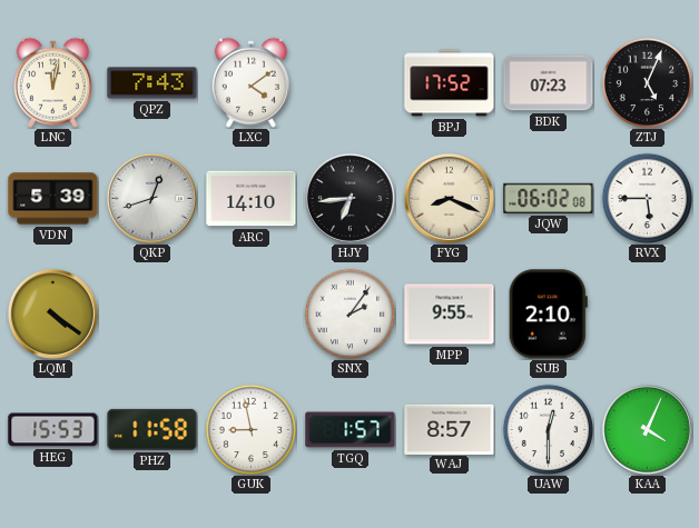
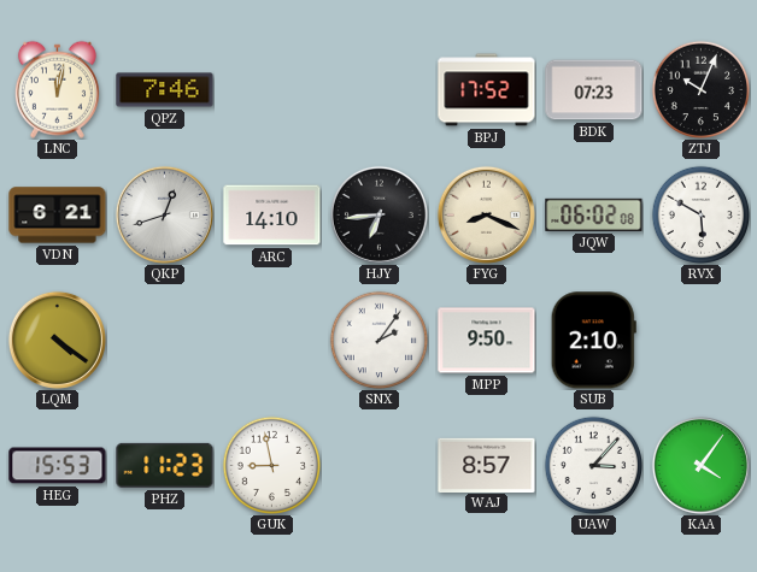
QPZ: 7:43 -> 7:46
LXC: 4:09 -> none
ZTJ: 5:04 -> 10:04
VDN: 5:39 -> 6:21
RVX: 5:45 -> 5:50
MPP: 9:55 -> 9:50
PHZ: 11:58 -> 11:23
TGQ: 1:57 -> none
UAW: 12:30 -> 3:07
KAA: 4:04 -> 4:06
